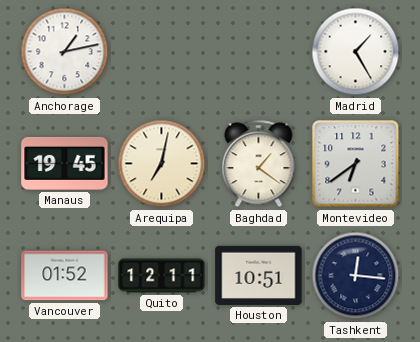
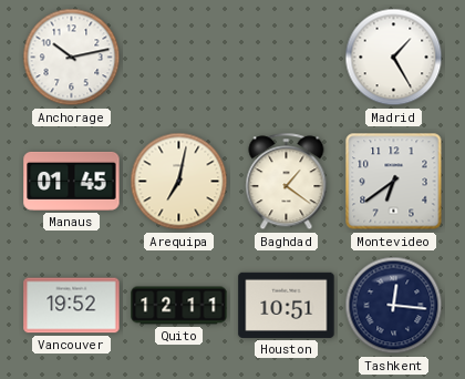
Anchorage: 1:13 -> 10:13
Manaus: 19:45 -> 01:45
Vancouver: 01:52 -> 19:52
